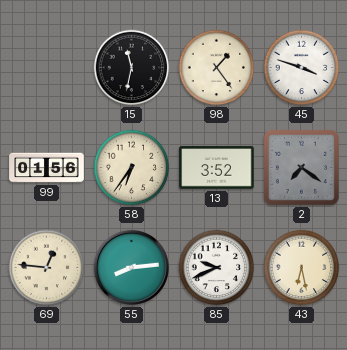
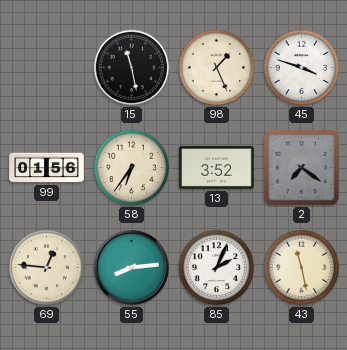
15: 11:32 -> 11:28
98: 1:24 -> 1:26
85: 9:41 -> 2:04
43: 6:28 -> 11:28
